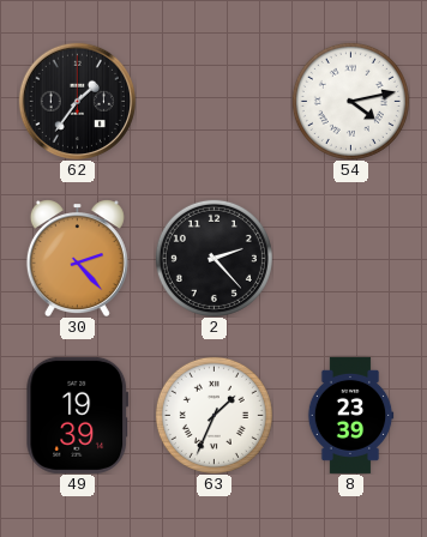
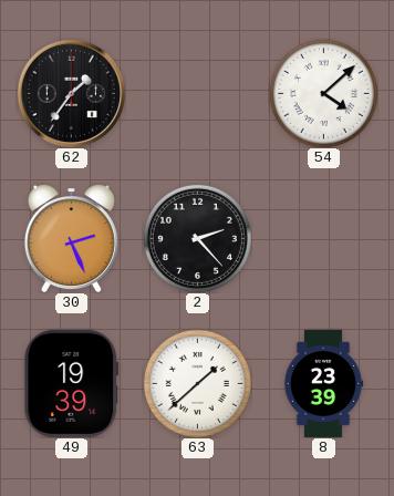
54: 4:13 -> 4:08
30: 2:23 -> 2:26
63: 1:34 -> 1:38
